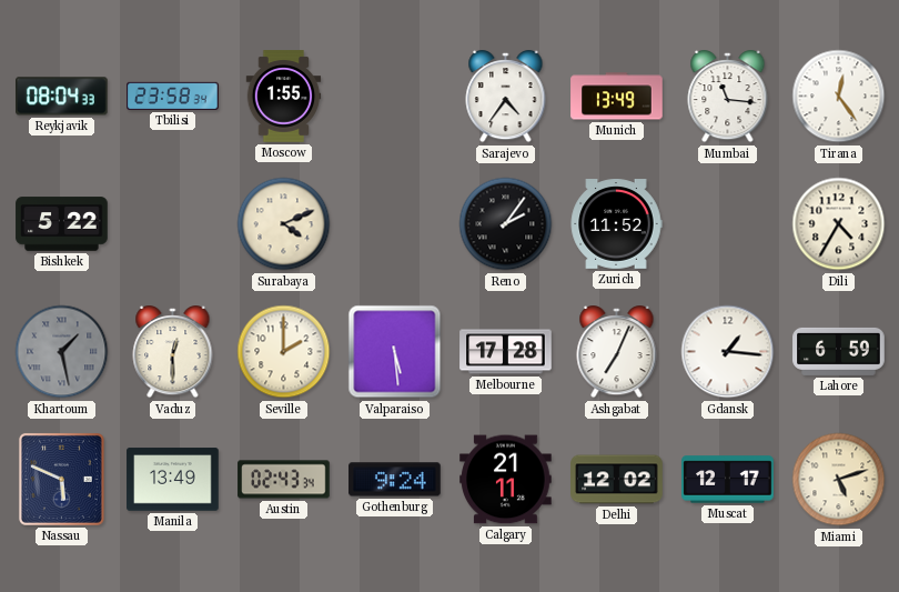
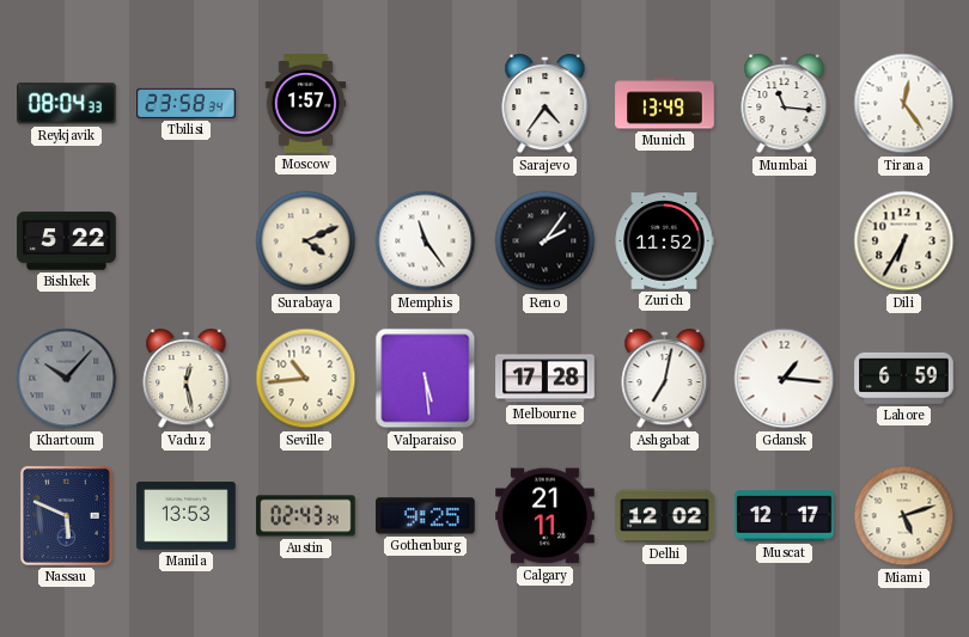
Moscow: 1:55 -> 1:57
Memphis: none -> 11:24
Dili: 4:35 -> 6:35
Khartoum: 1:28 -> 10:07
Vaduz: 12:30 -> 12:28
Seville: 2:00 -> 10:44
Ashgabat: 7:04 -> 7:02
Manila: 13:49 -> 13:53
Gothenburg: 9:24 -> 9:25
